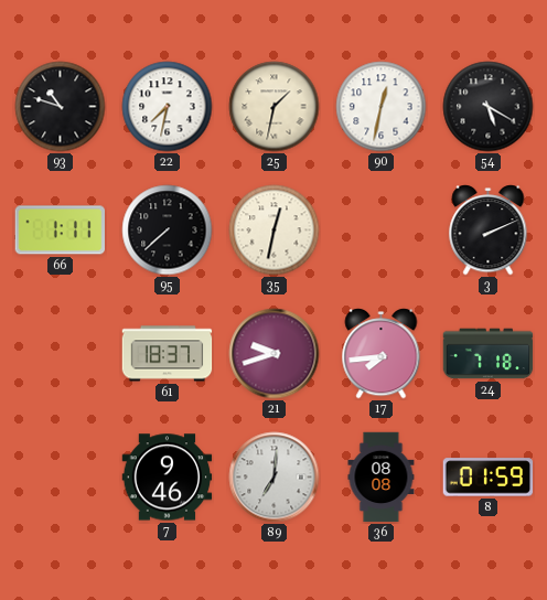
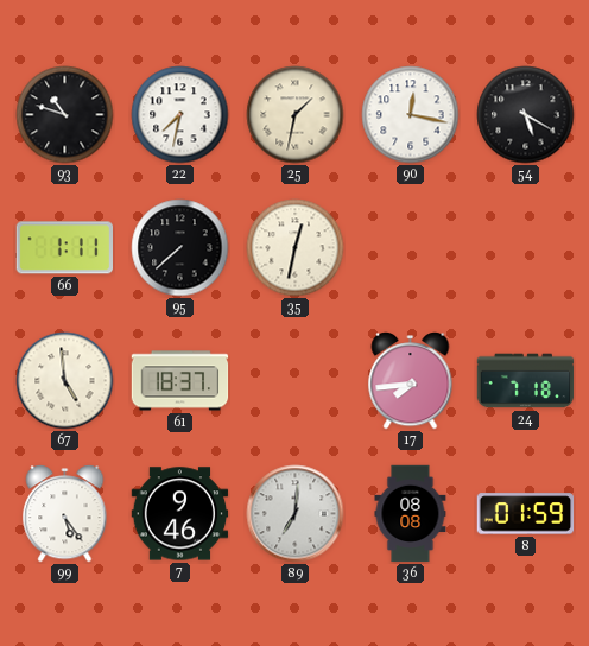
90: 12:32 -> 12:17
3: 2:11 -> none
67: none -> 4:59
21: 9:42 -> none
99: none -> 5:24
